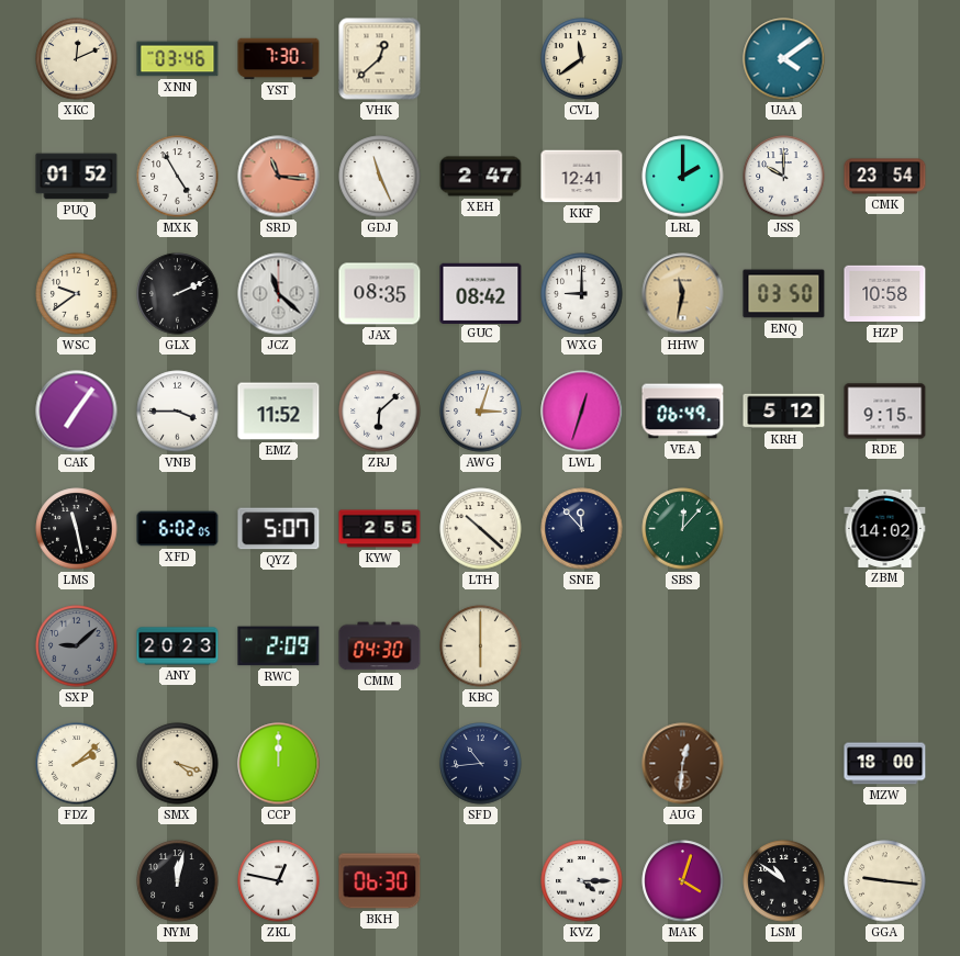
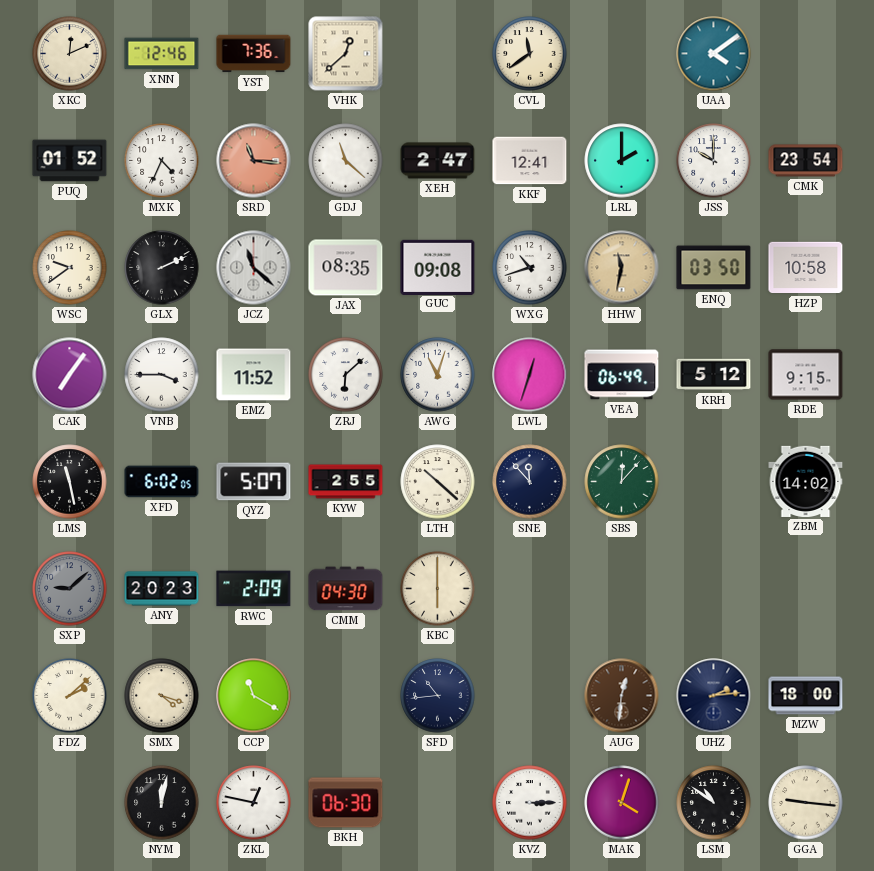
XNN: 03:46 -> 12:46
YST: 7:30 -> 7:36
MXK: 4:55 -> 4:34
GDJ: 11:26 -> 11:22
GUC: 08:42 -> 09:08
WXG: 9:00 -> 10:42
AWG: 3:03 -> 11:03
CCP: 12:00 -> 11:20
UHZ: none -> 2:14
KVZ: 4:15 -> 3:15
